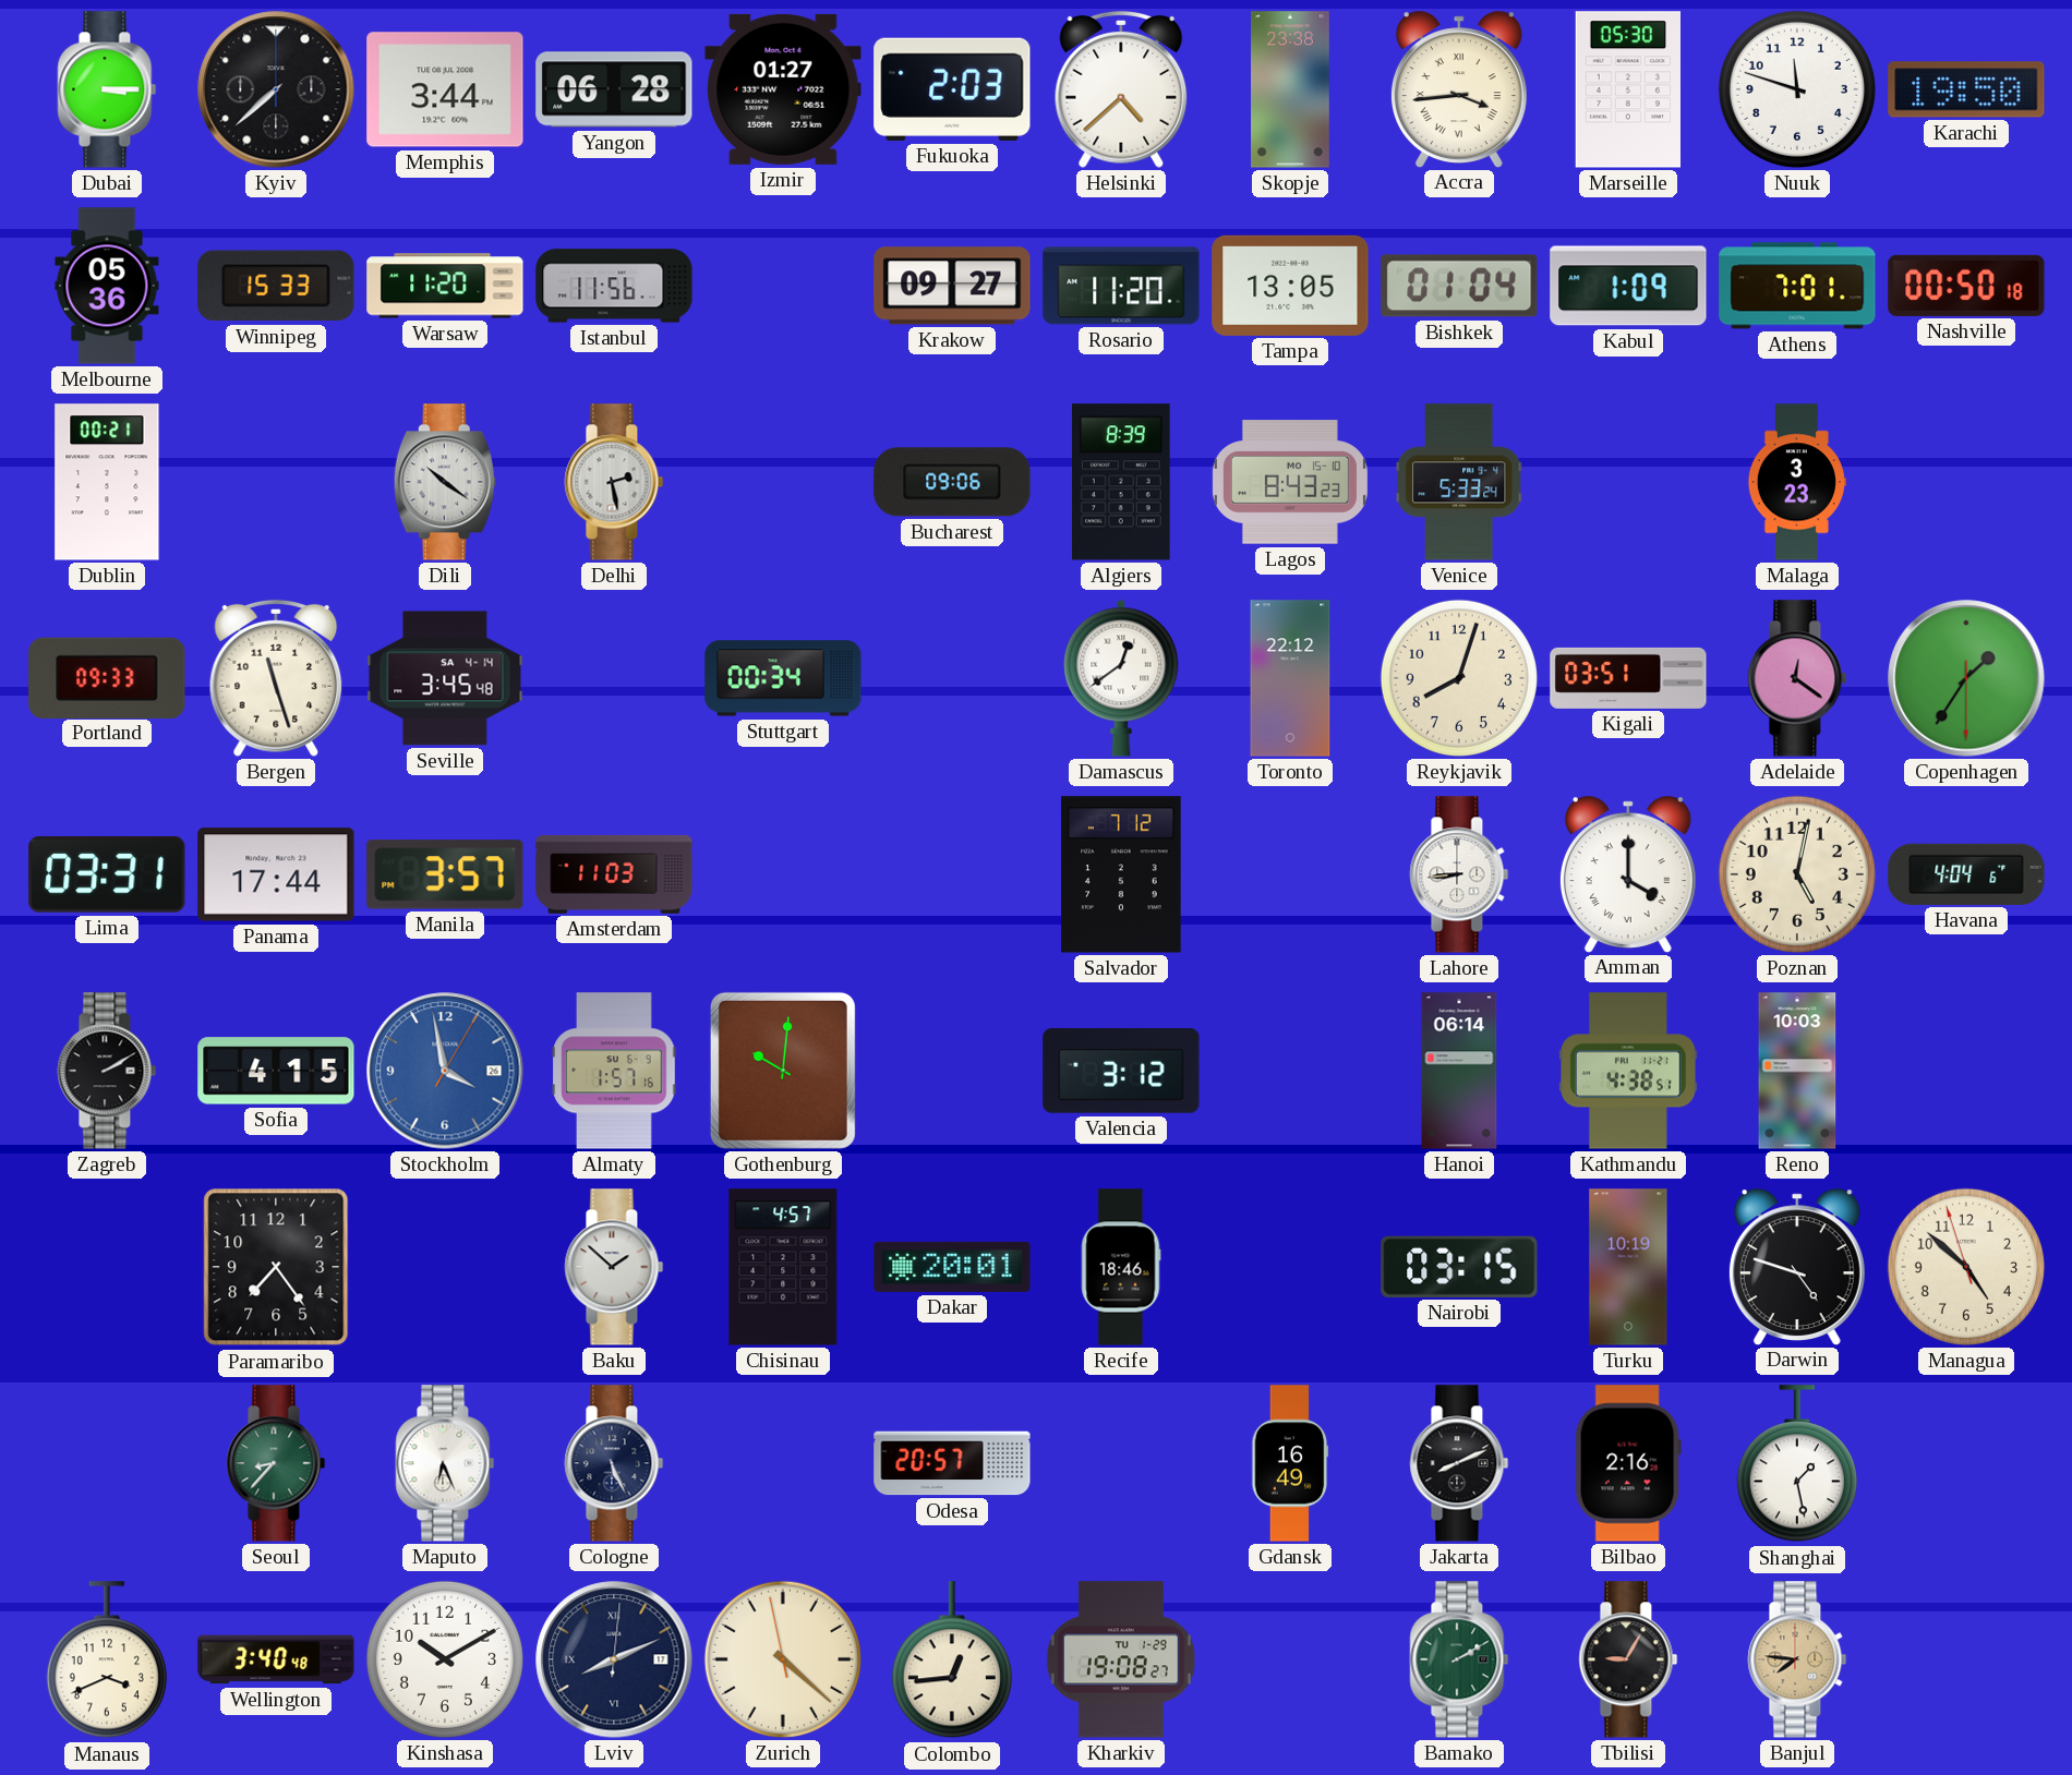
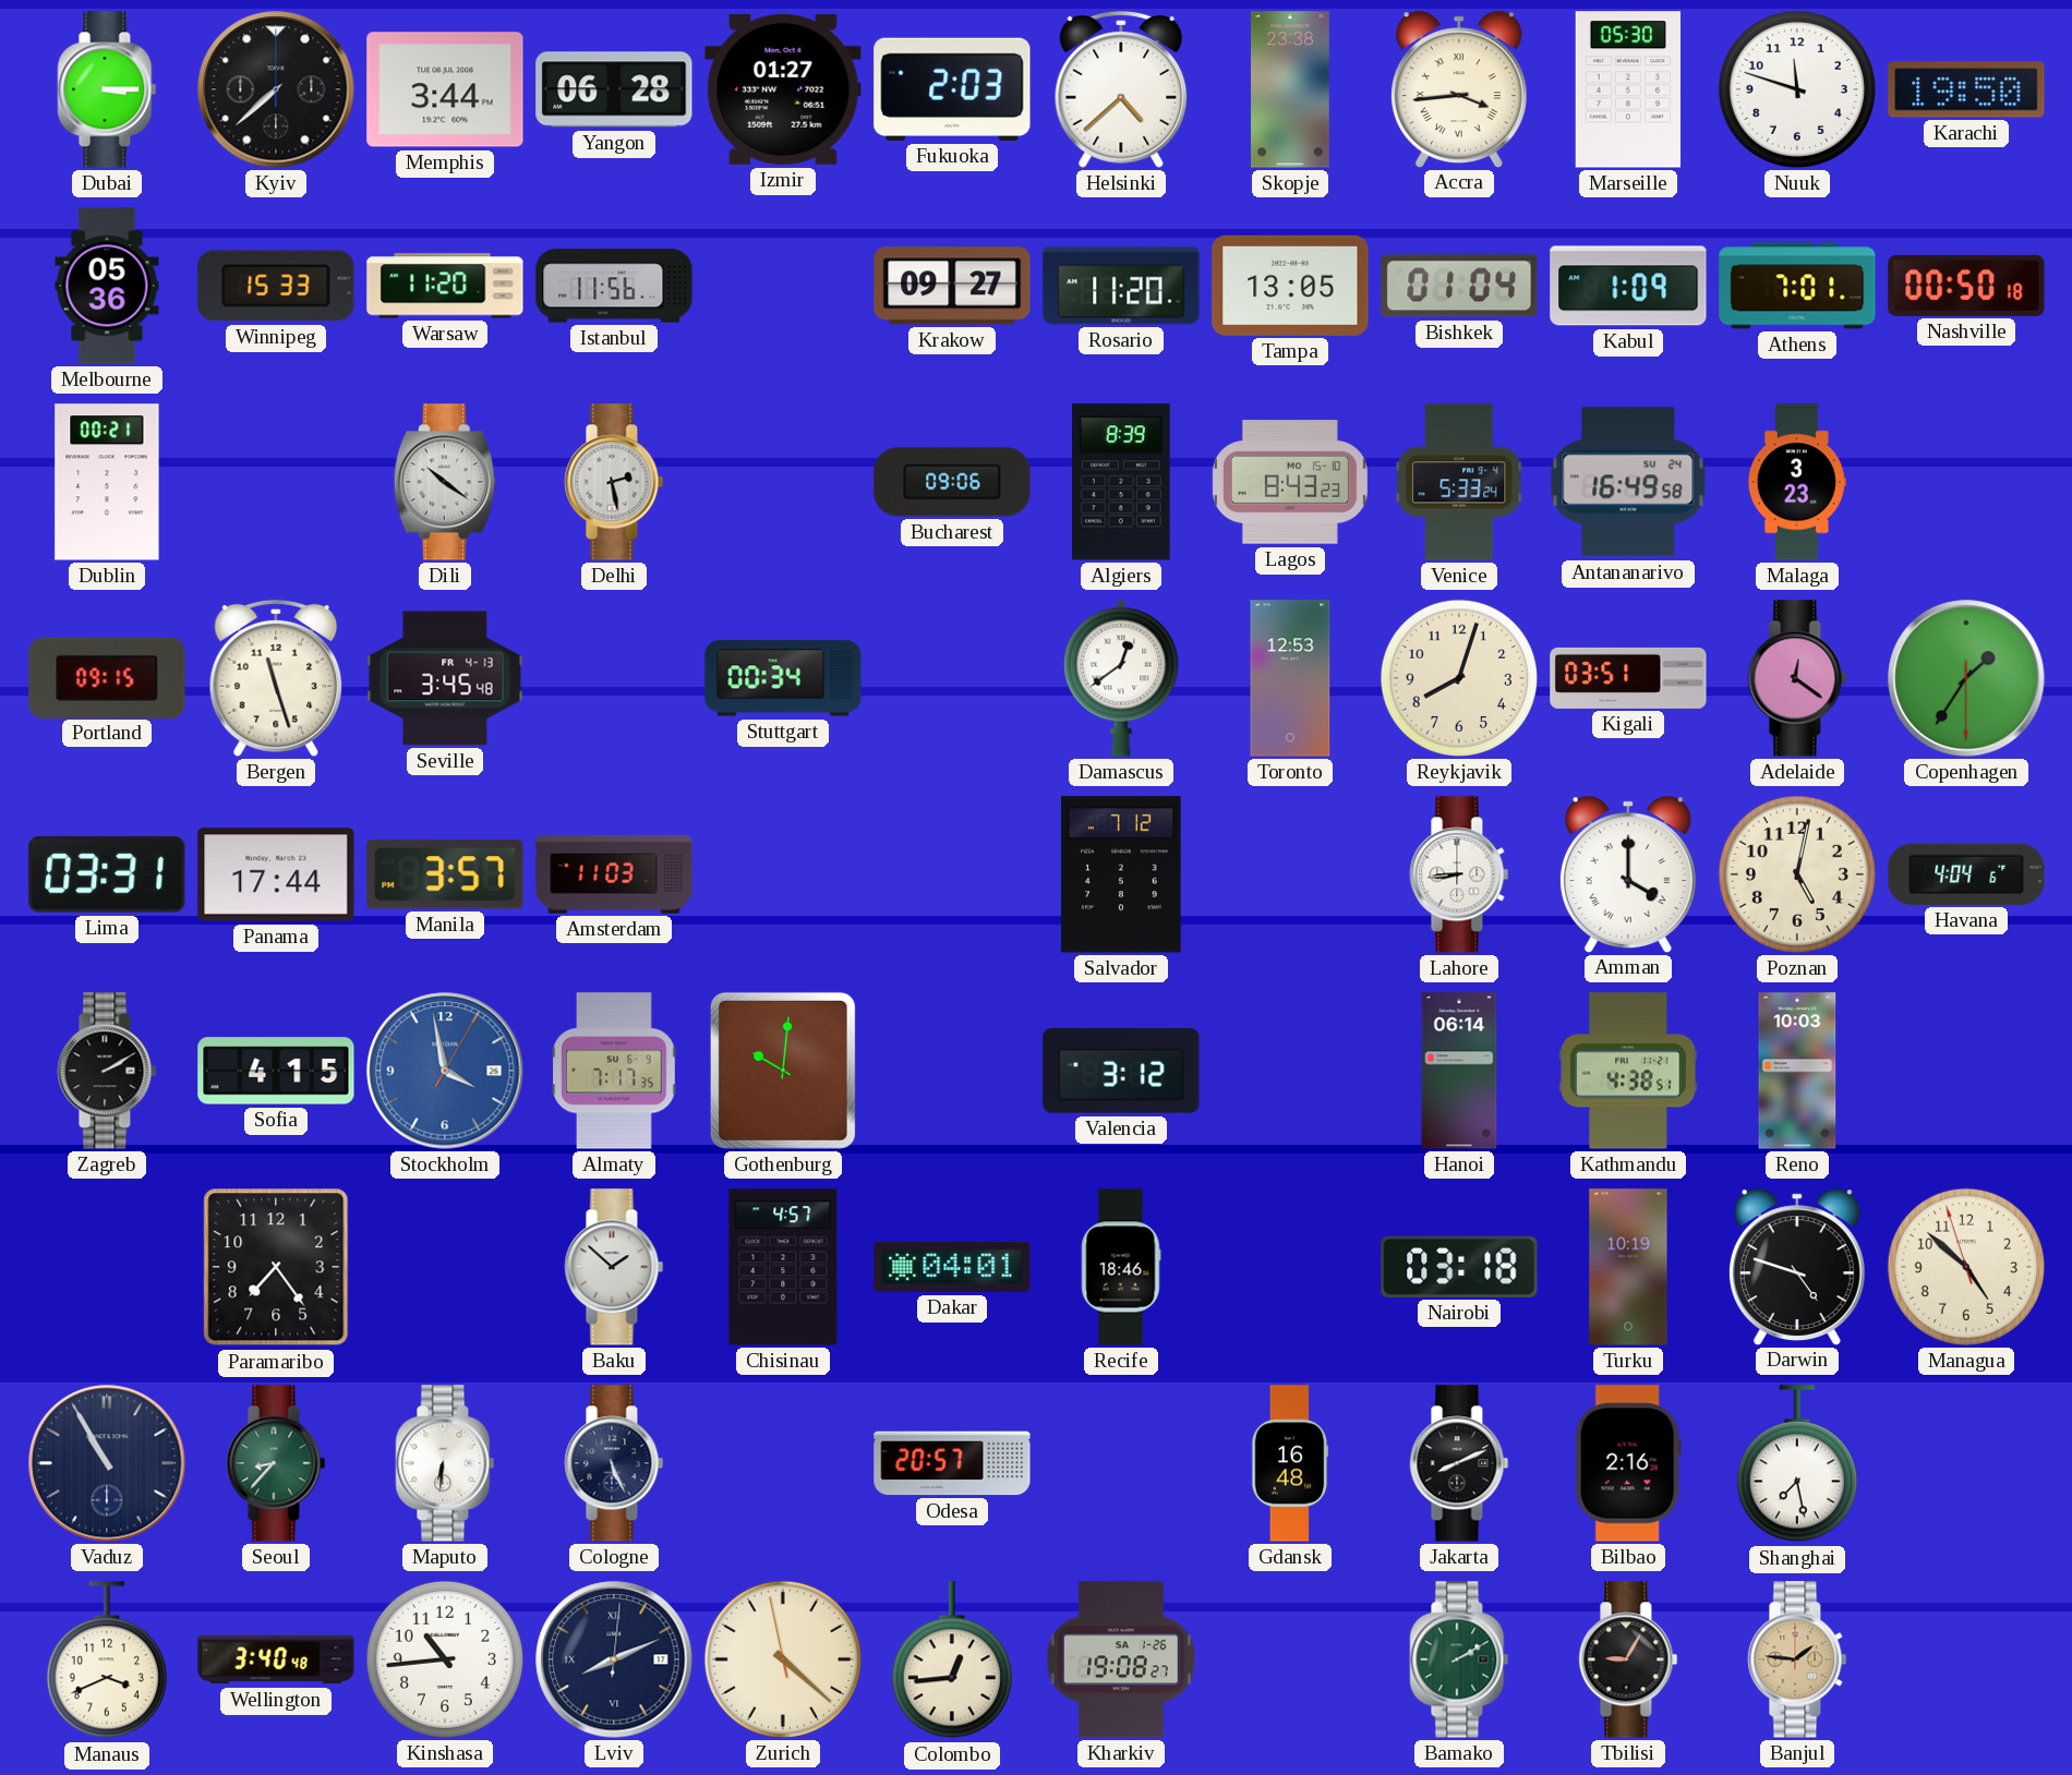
Antananarivo: none -> 16:49
Portland: 09:33 -> 09:15
Seville date: SA 4-14 -> FR 4-13
Toronto: 22:12 -> 12:53
Almaty: 1:57 -> 7:17
Dakar: 20:01 -> 04:01
Nairobi: 03:15 -> 03:18
Vaduz: none -> 10:55
Maputo: 6:26 -> 6:31
Gdansk: 16:49 -> 16:48
Shanghai: 1:28 -> 7:28
Kinshasa: 10:10 -> 10:44
Kharkiv date: TU 1-29 -> SA 1-26
Banjul: 7:46 -> 1:46
